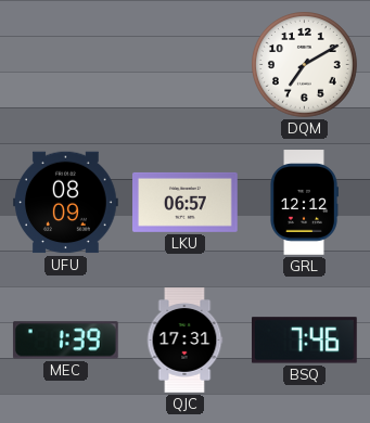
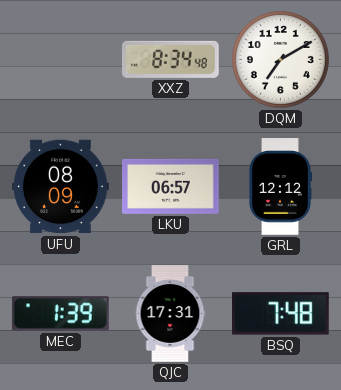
XXZ: none -> 8:34
BSQ: 7:46 -> 7:48
